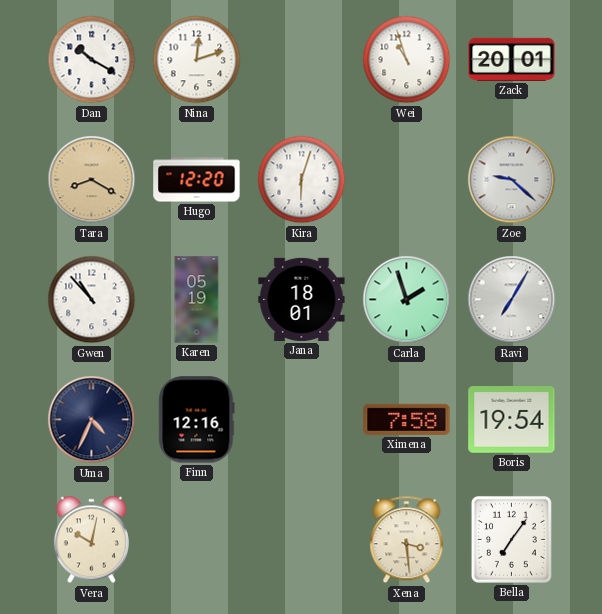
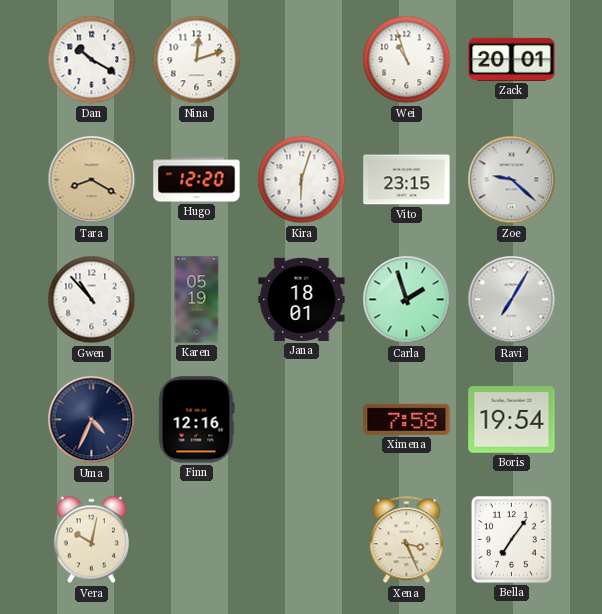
Vito: none -> 23:15
Xena: 3:29 -> 3:26
